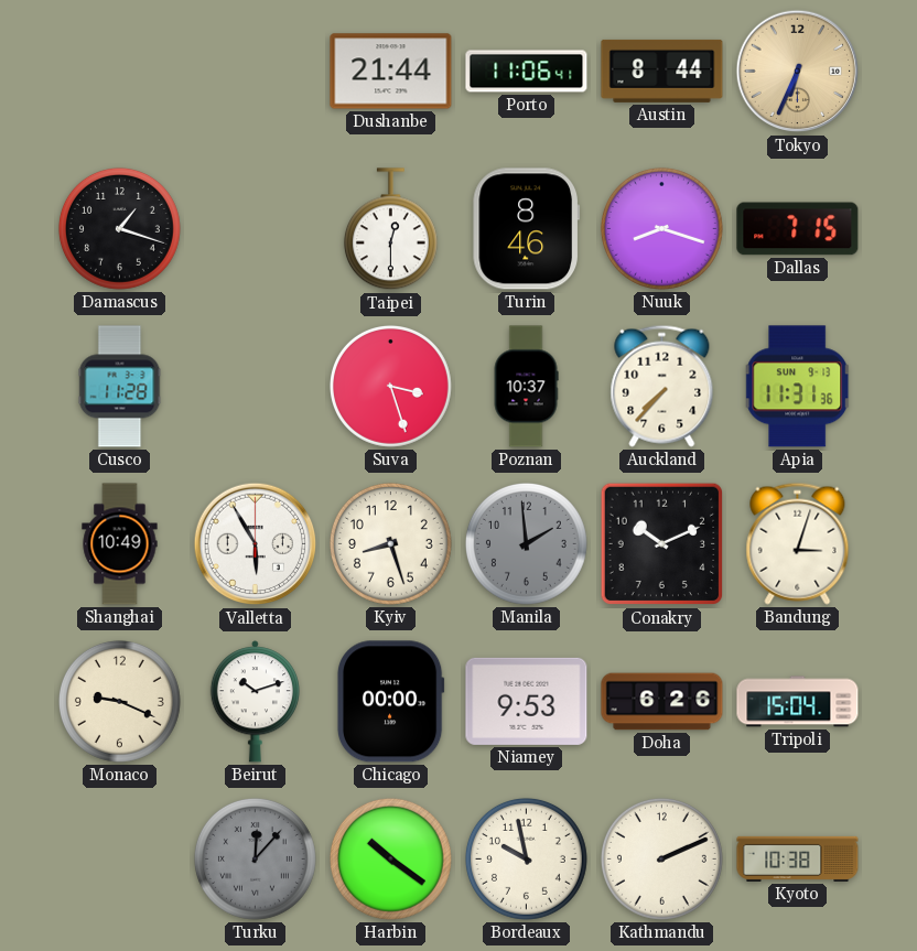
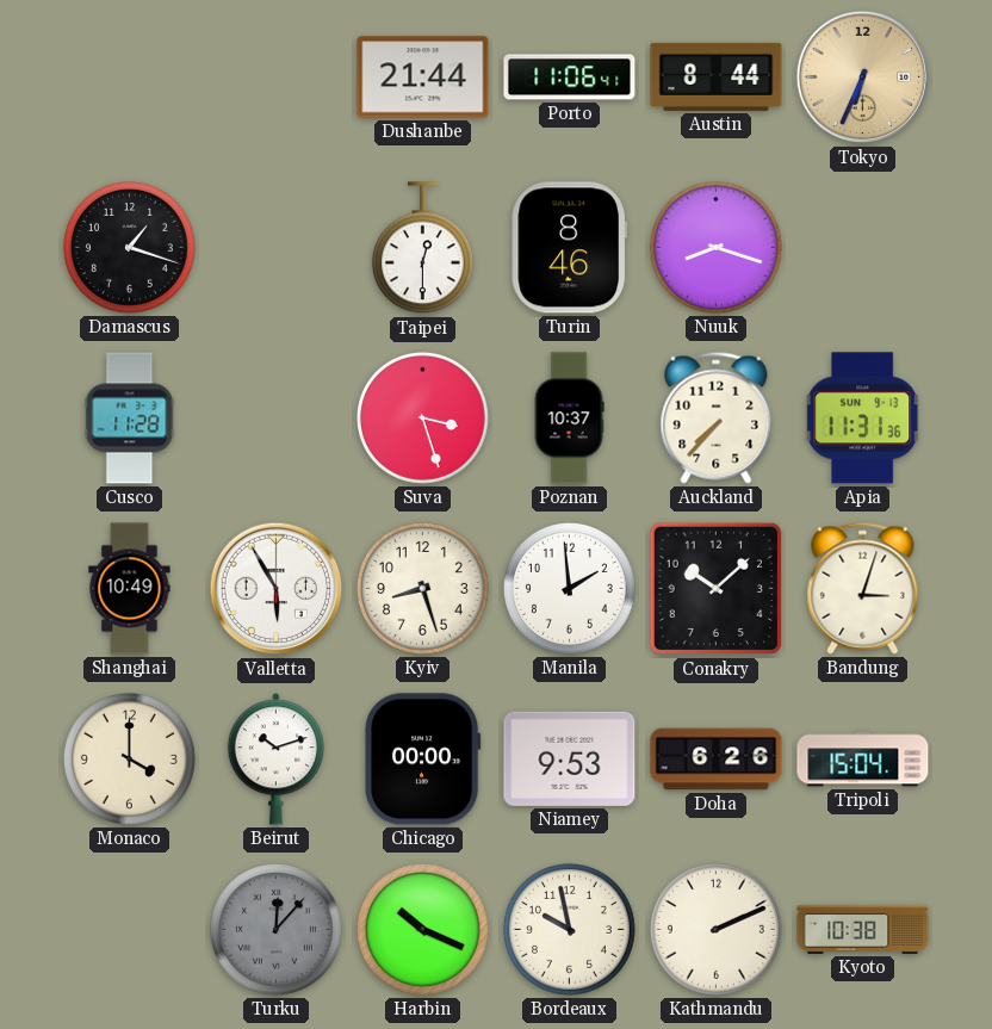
Dallas: 7:15 -> none
Manila dial: grey -> white
Conakry: 10:11 -> 10:08
Monaco: 9:19 -> 4:00
Harbin: 10:21 -> 10:19
